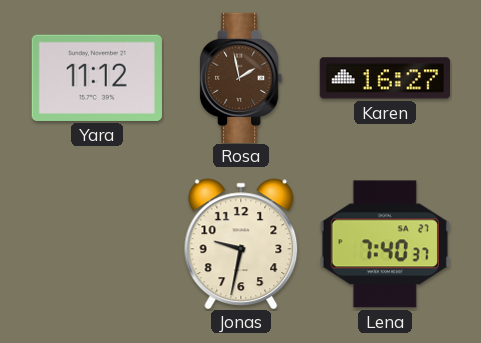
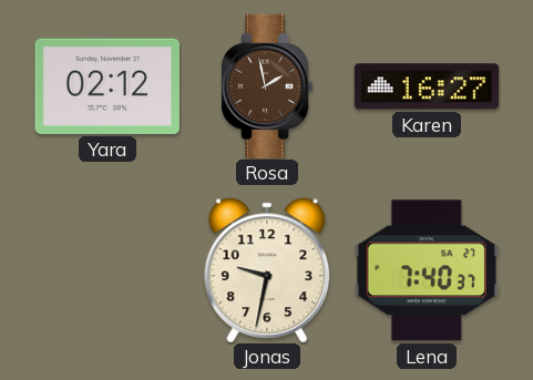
Yara: 11:12 -> 02:12
